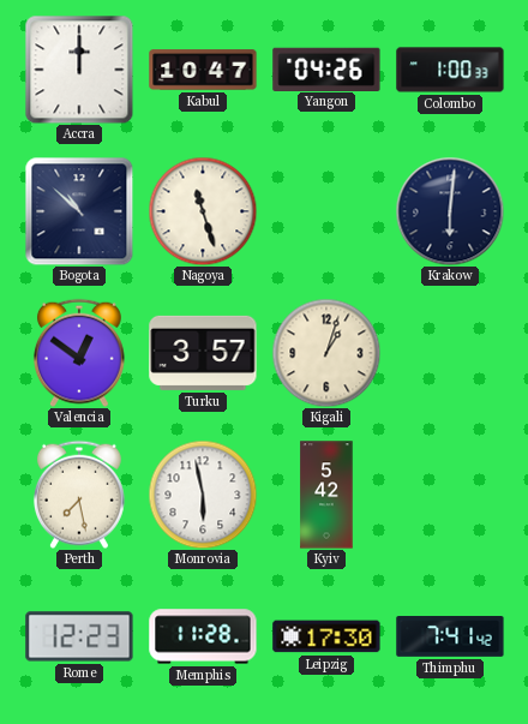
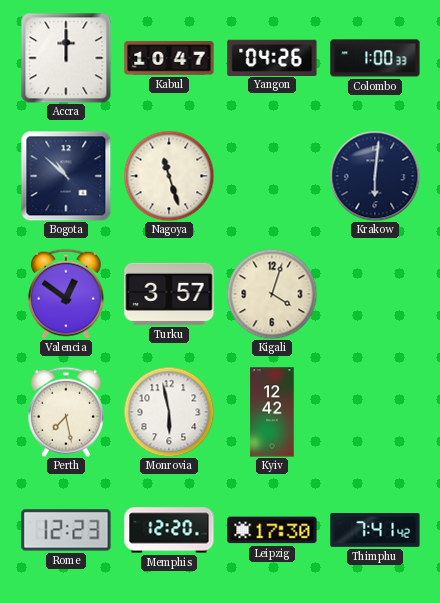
Kigali: 1:03 -> 4:03
Kyiv: 5:42 -> 12:42
Memphis: 11:28 -> 12:20
